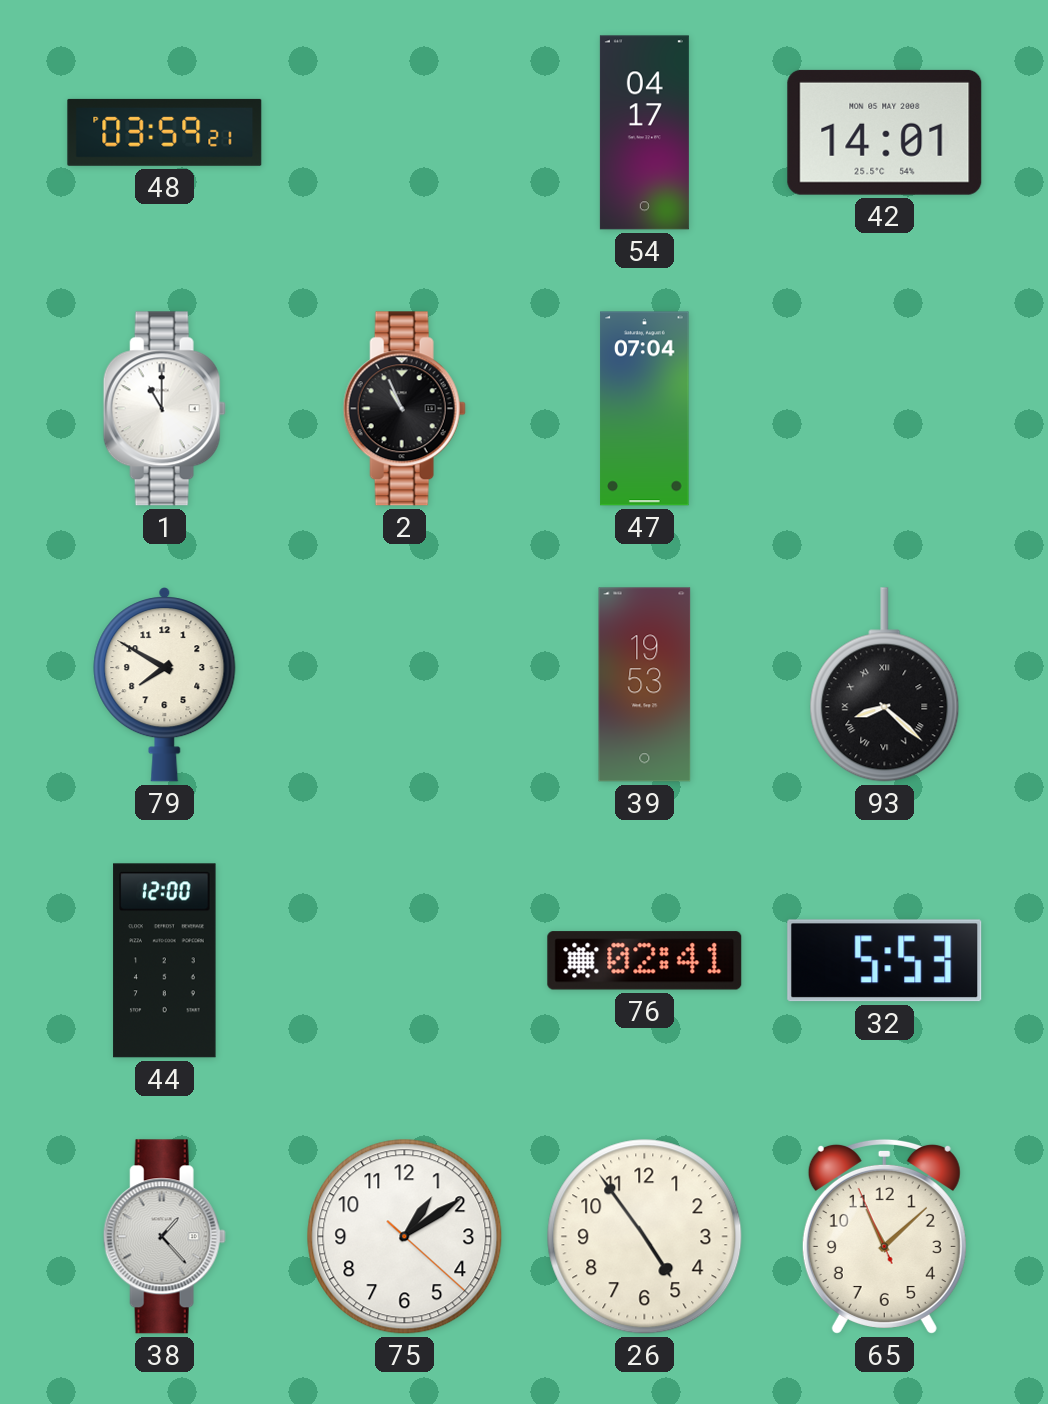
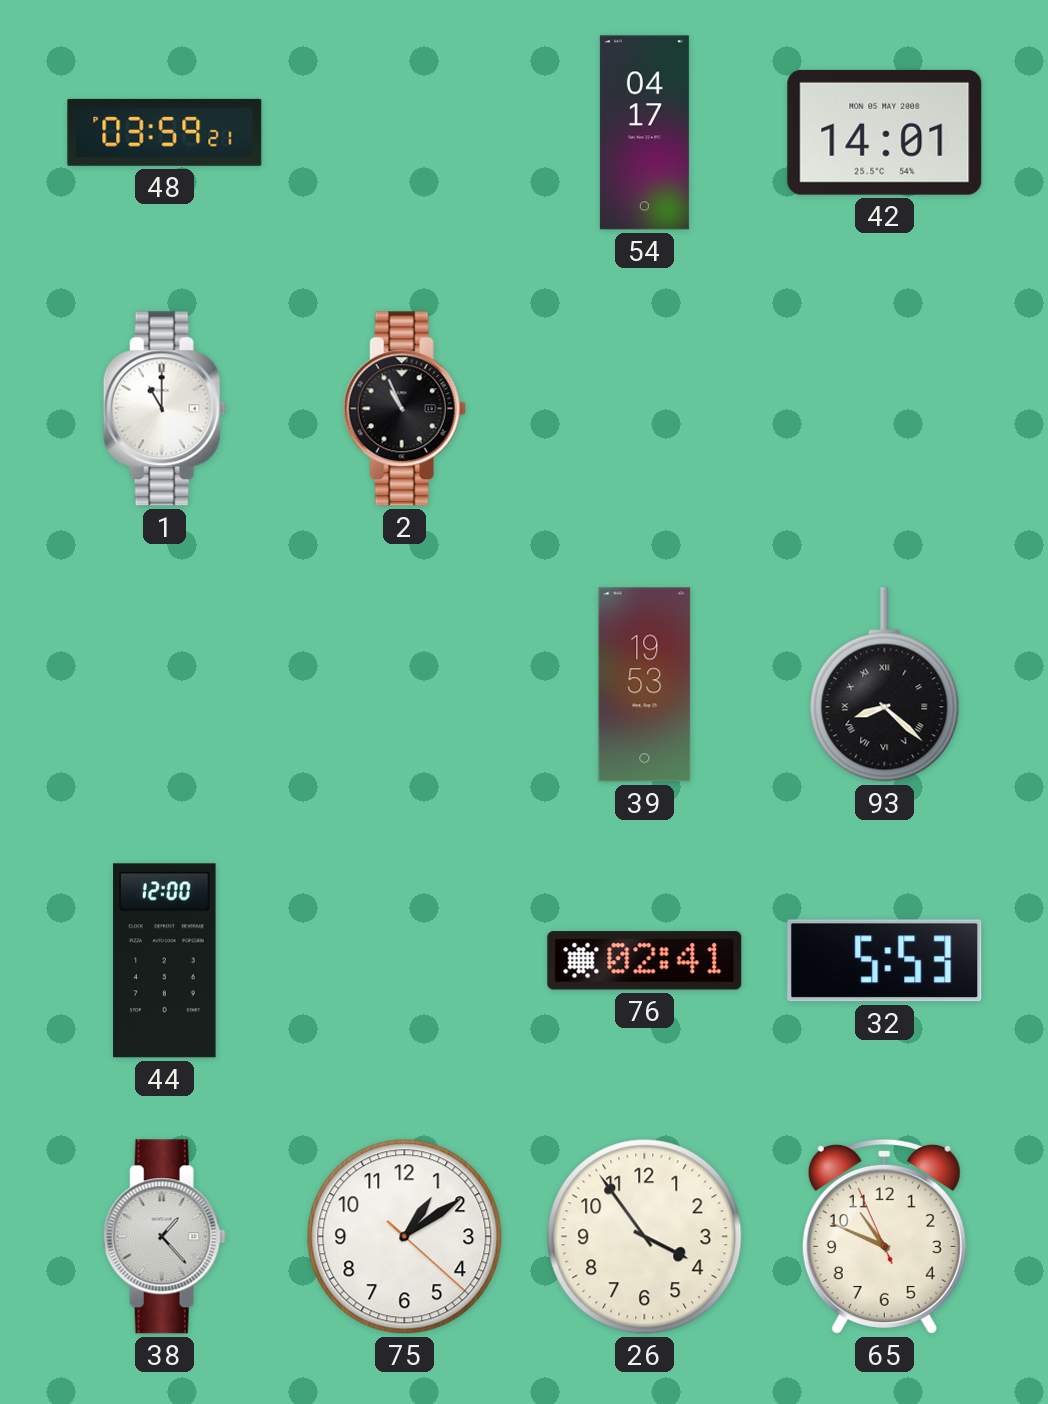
47: 07:04 -> none
79: 7:50 -> none
26: 4:54 -> 3:54
65: 11:07 -> 10:48
